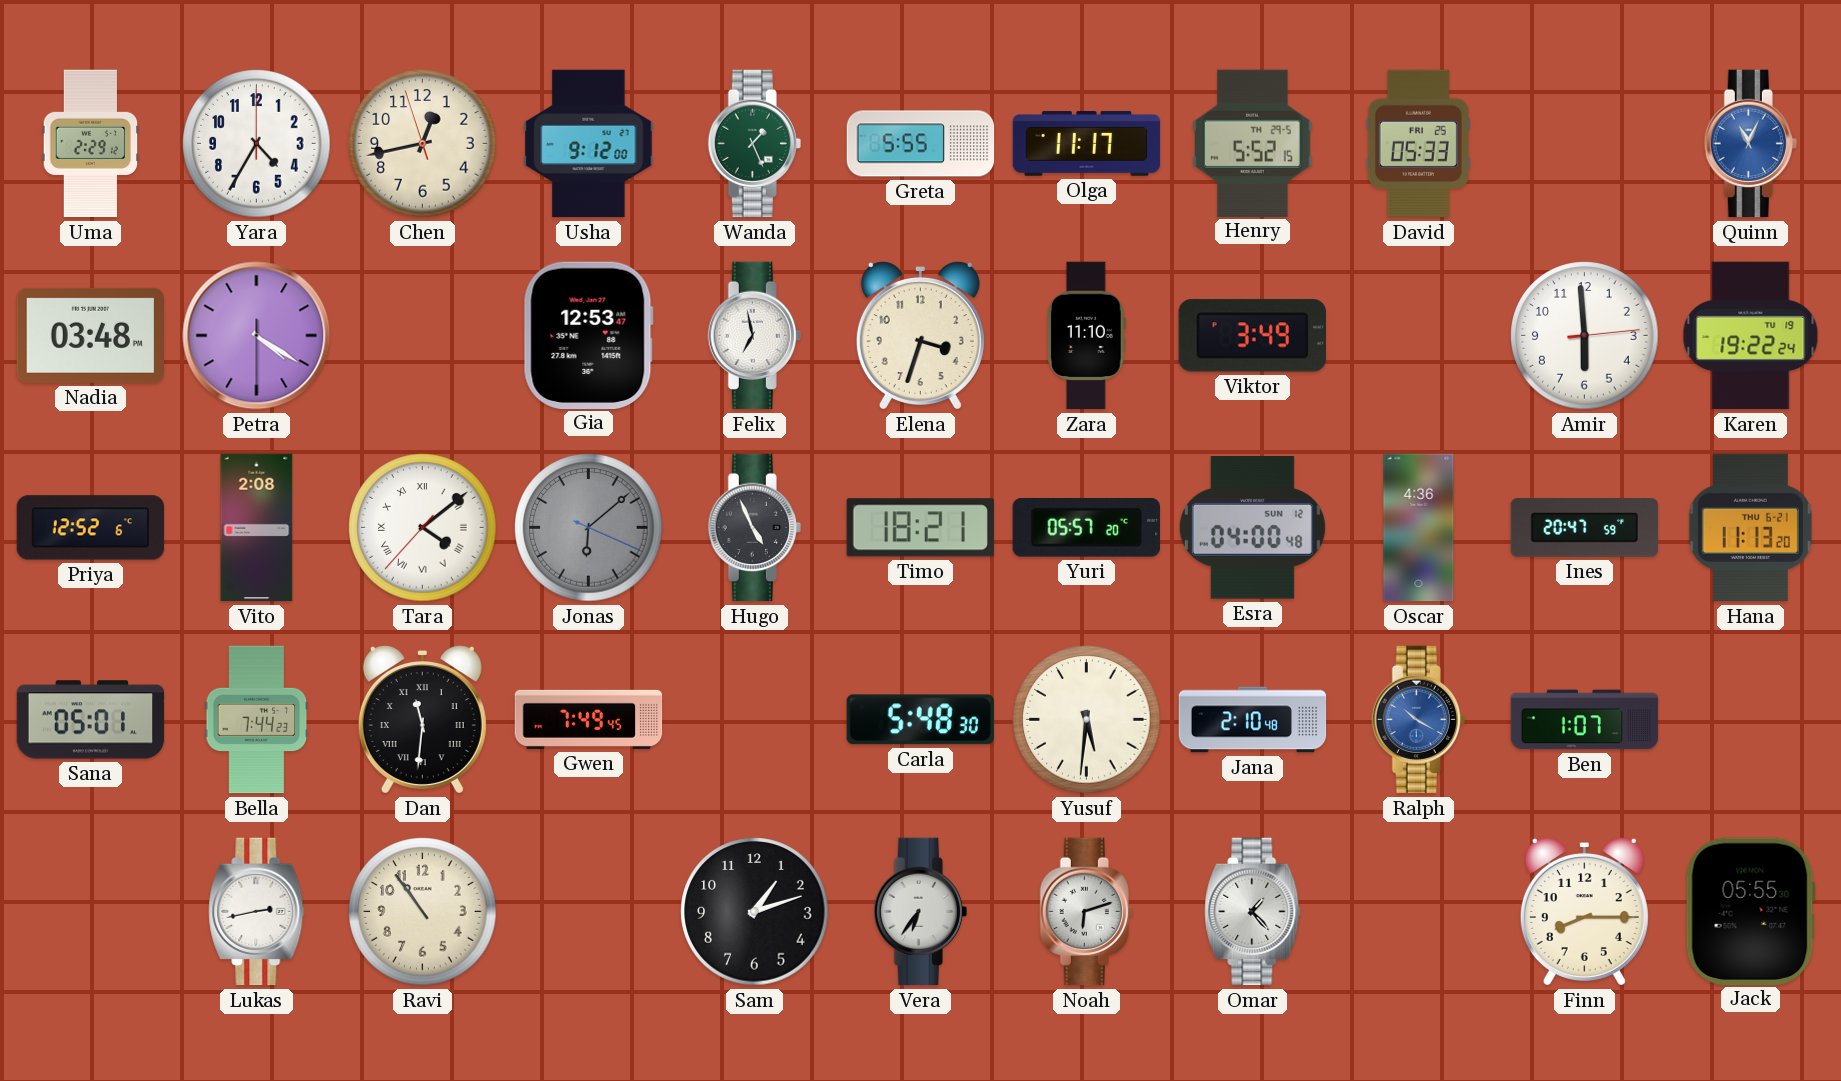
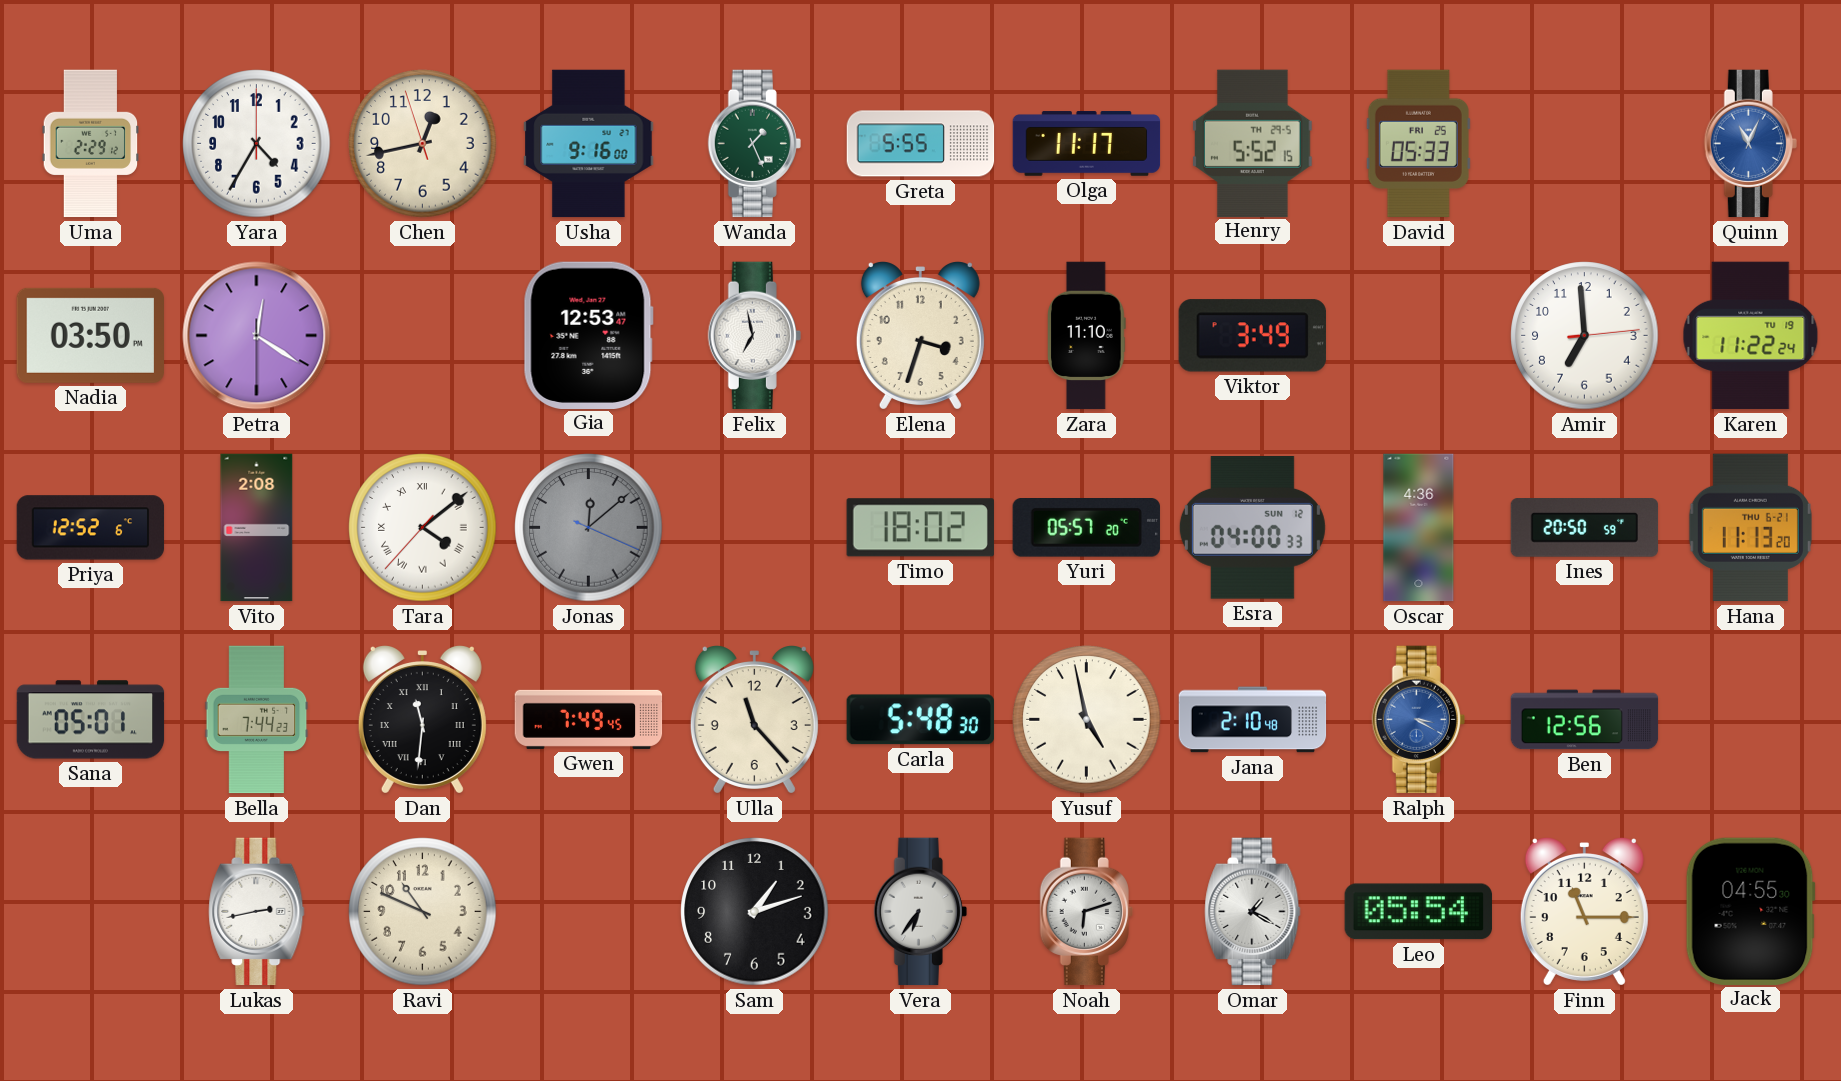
Usha: 9:12 -> 9:16
Nadia: 03:48 -> 03:50
Petra: 4:20 -> 12:20
Amir: 5:59 -> 6:59
Karen: 19:22 -> 11:22
Jonas: 6:08 -> 12:08
Hugo: 4:56 -> none
Timo: 18:21 -> 18:02
Esra: 04:00:48 -> 04:00:33
Ines: 20:47 -> 20:50
Ulla: none -> 11:23
Yusuf: 5:31 -> 4:58
Ralph: 10:20 -> 3:20
Ben: 1:07 -> 12:56
Ravi: 10:54 -> 10:49
Omar: 1:23 -> 1:20
Leo: none -> 05:54
Finn: 8:15 -> 11:15
Jack: 05:55 -> 04:55
